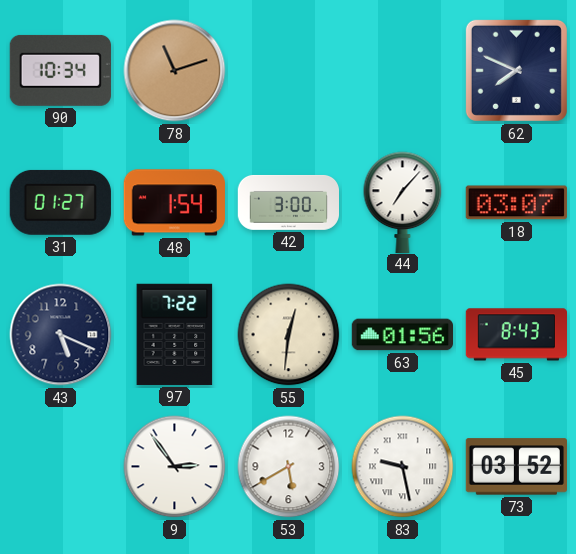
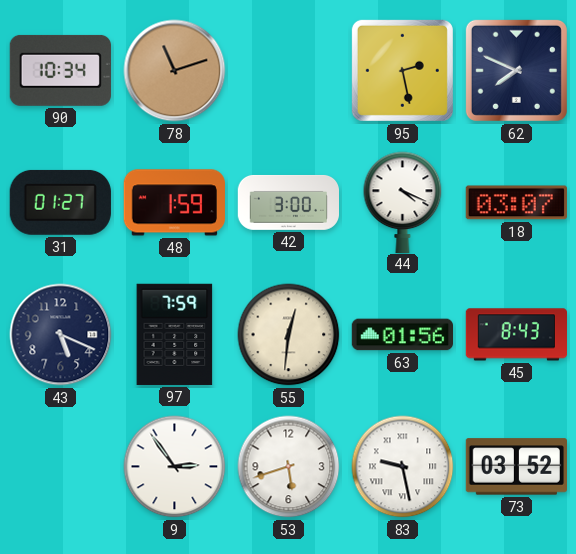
95: none -> 2:28
48: 1:54 -> 1:59
44: 7:07 -> 4:19
97: 7:22 -> 7:59
53: 5:40 -> 5:42
